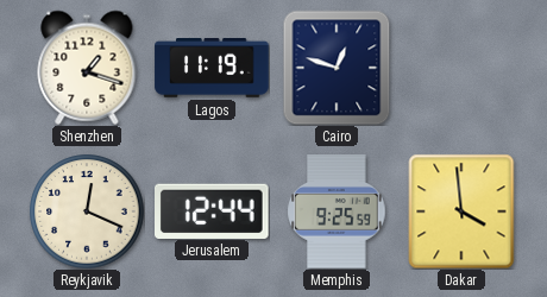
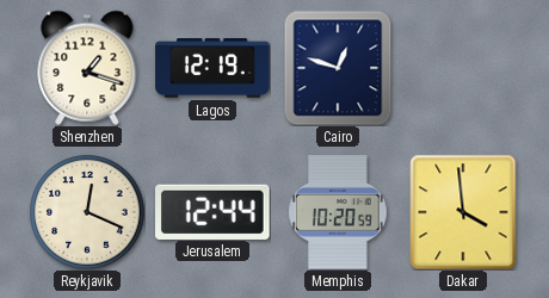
Lagos: 11:19 -> 12:19
Memphis: 9:25 -> 10:20
